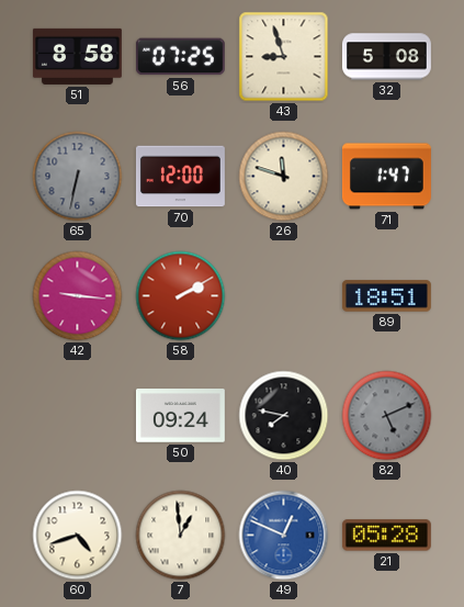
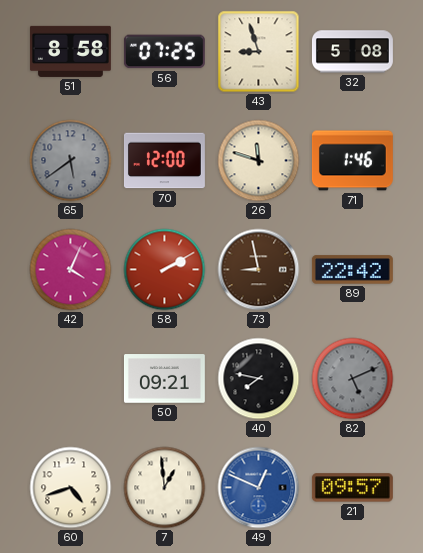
65: 6:32 -> 5:39
71: 1:47 -> 1:46
42: 9:16 -> 4:04
73: none -> 8:58
89: 18:51 -> 22:42
50: 09:24 -> 09:21
21: 05:28 -> 09:57
